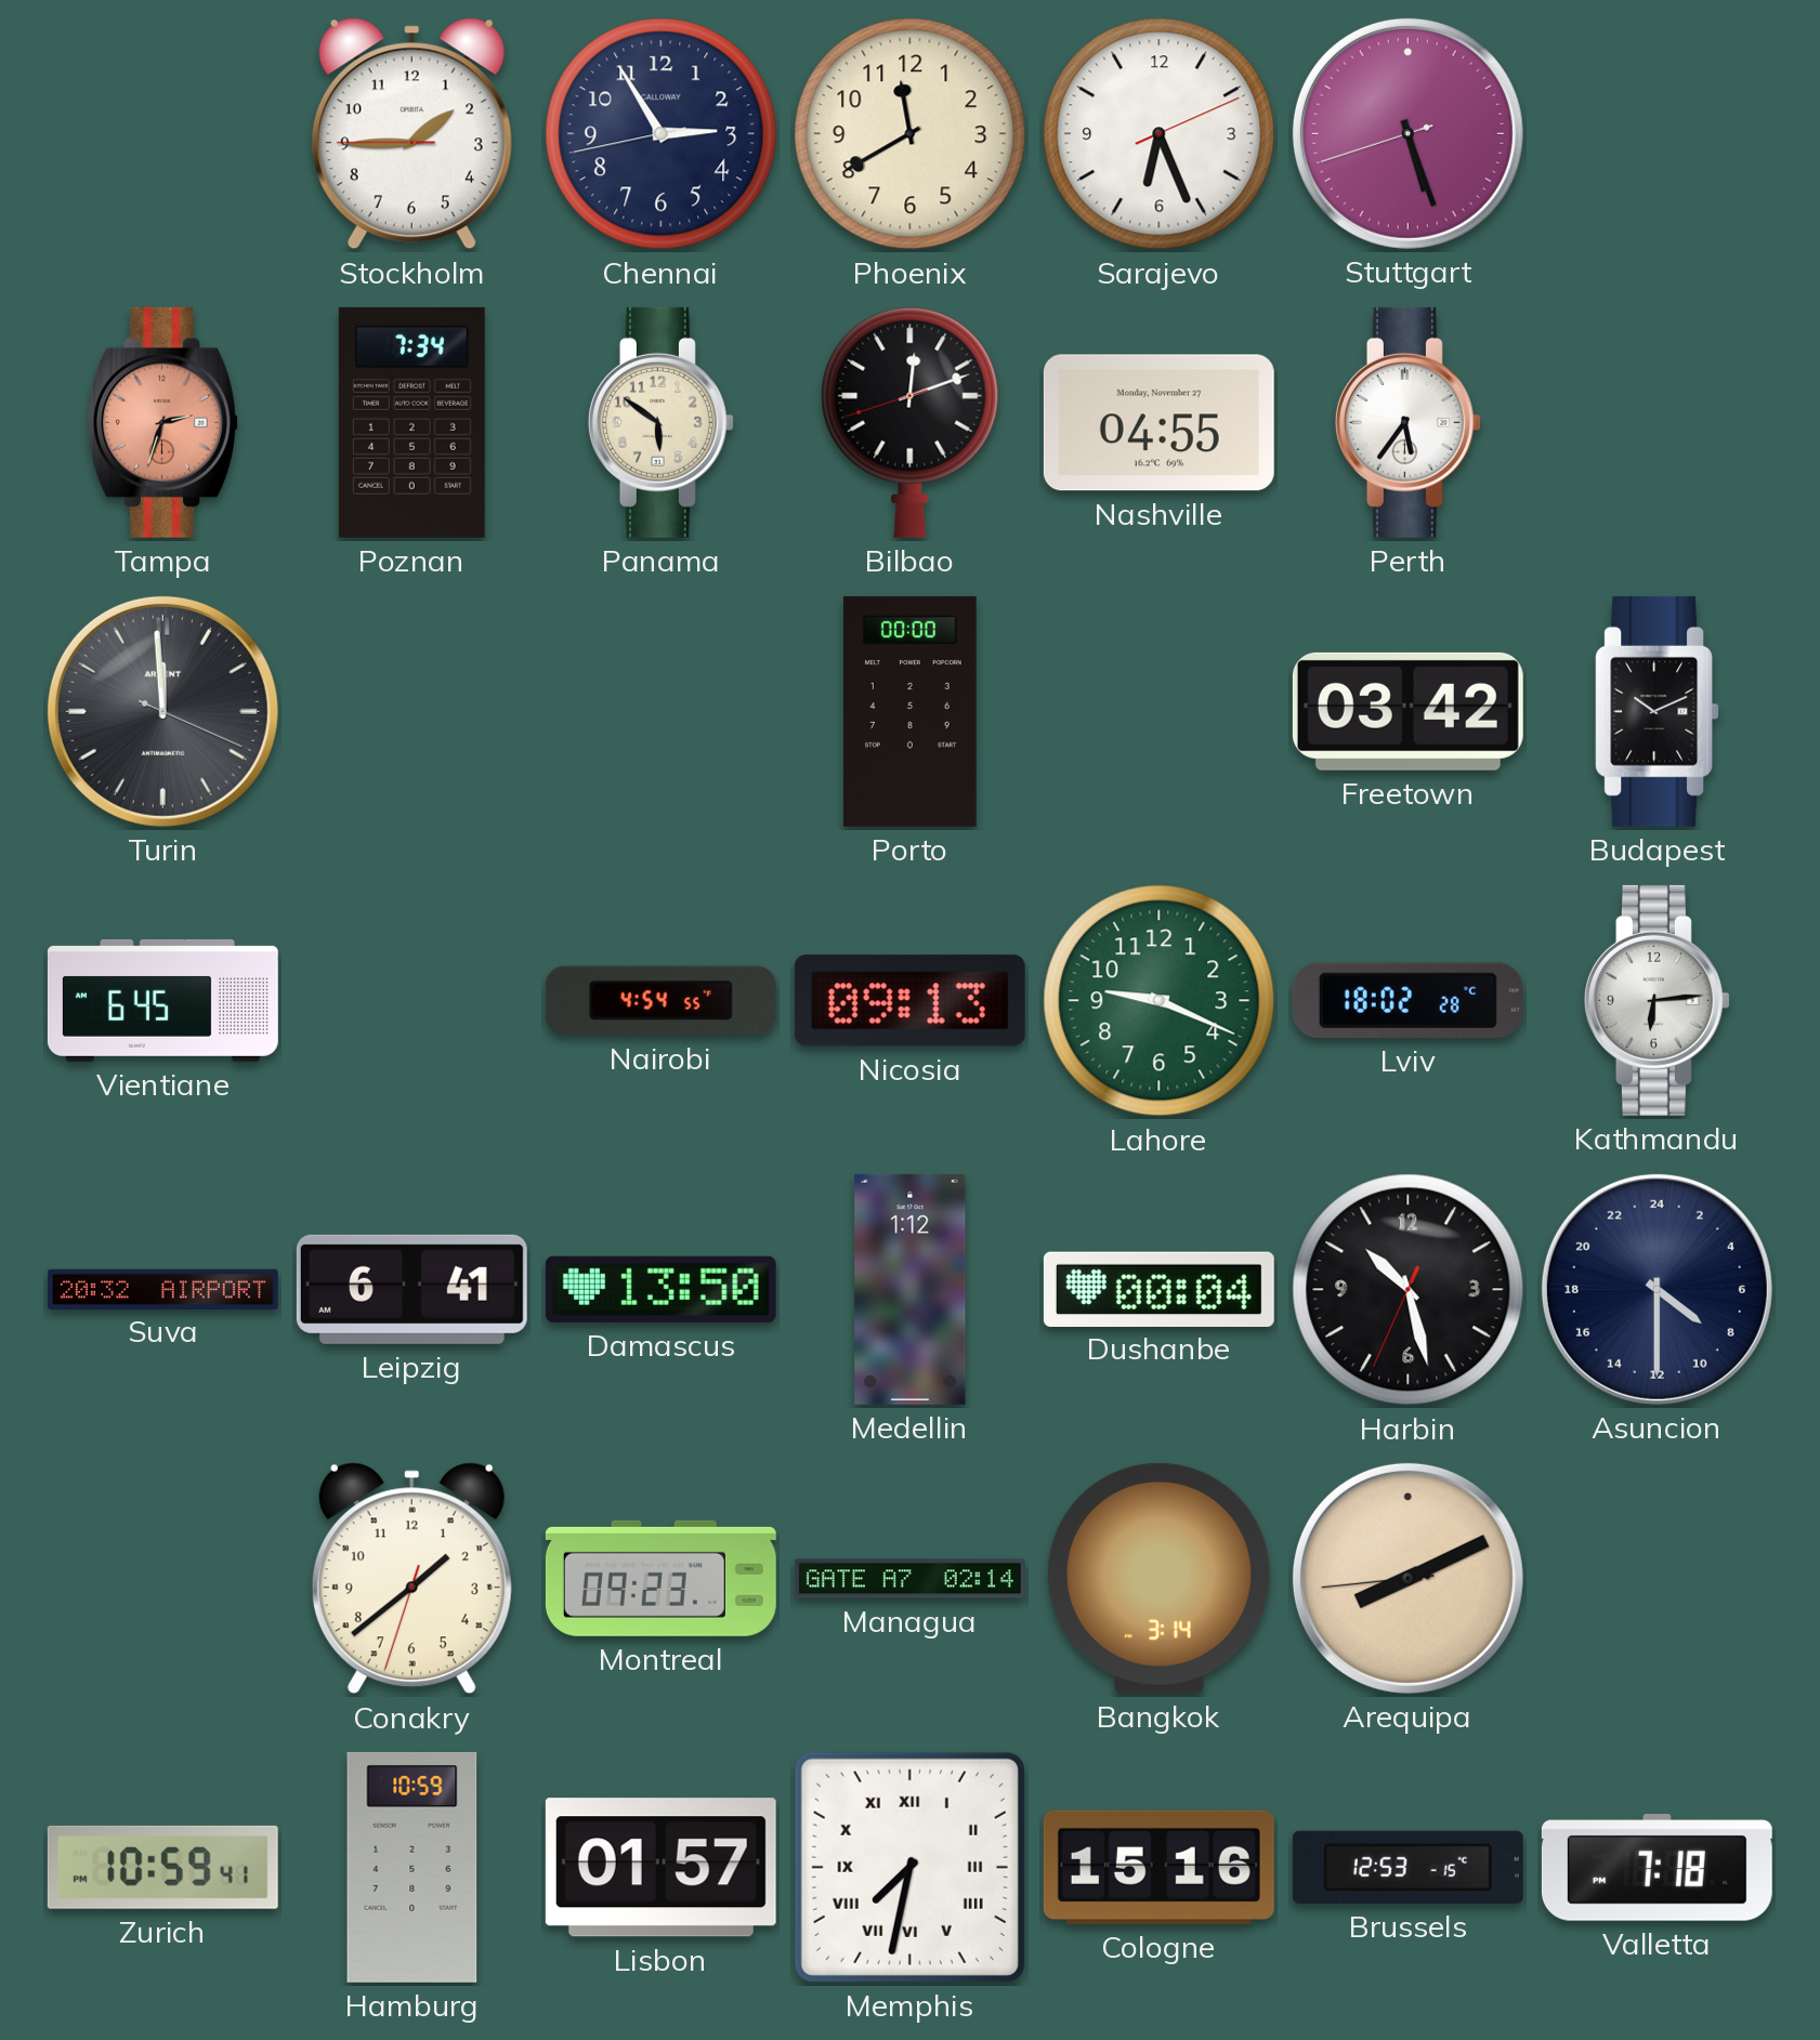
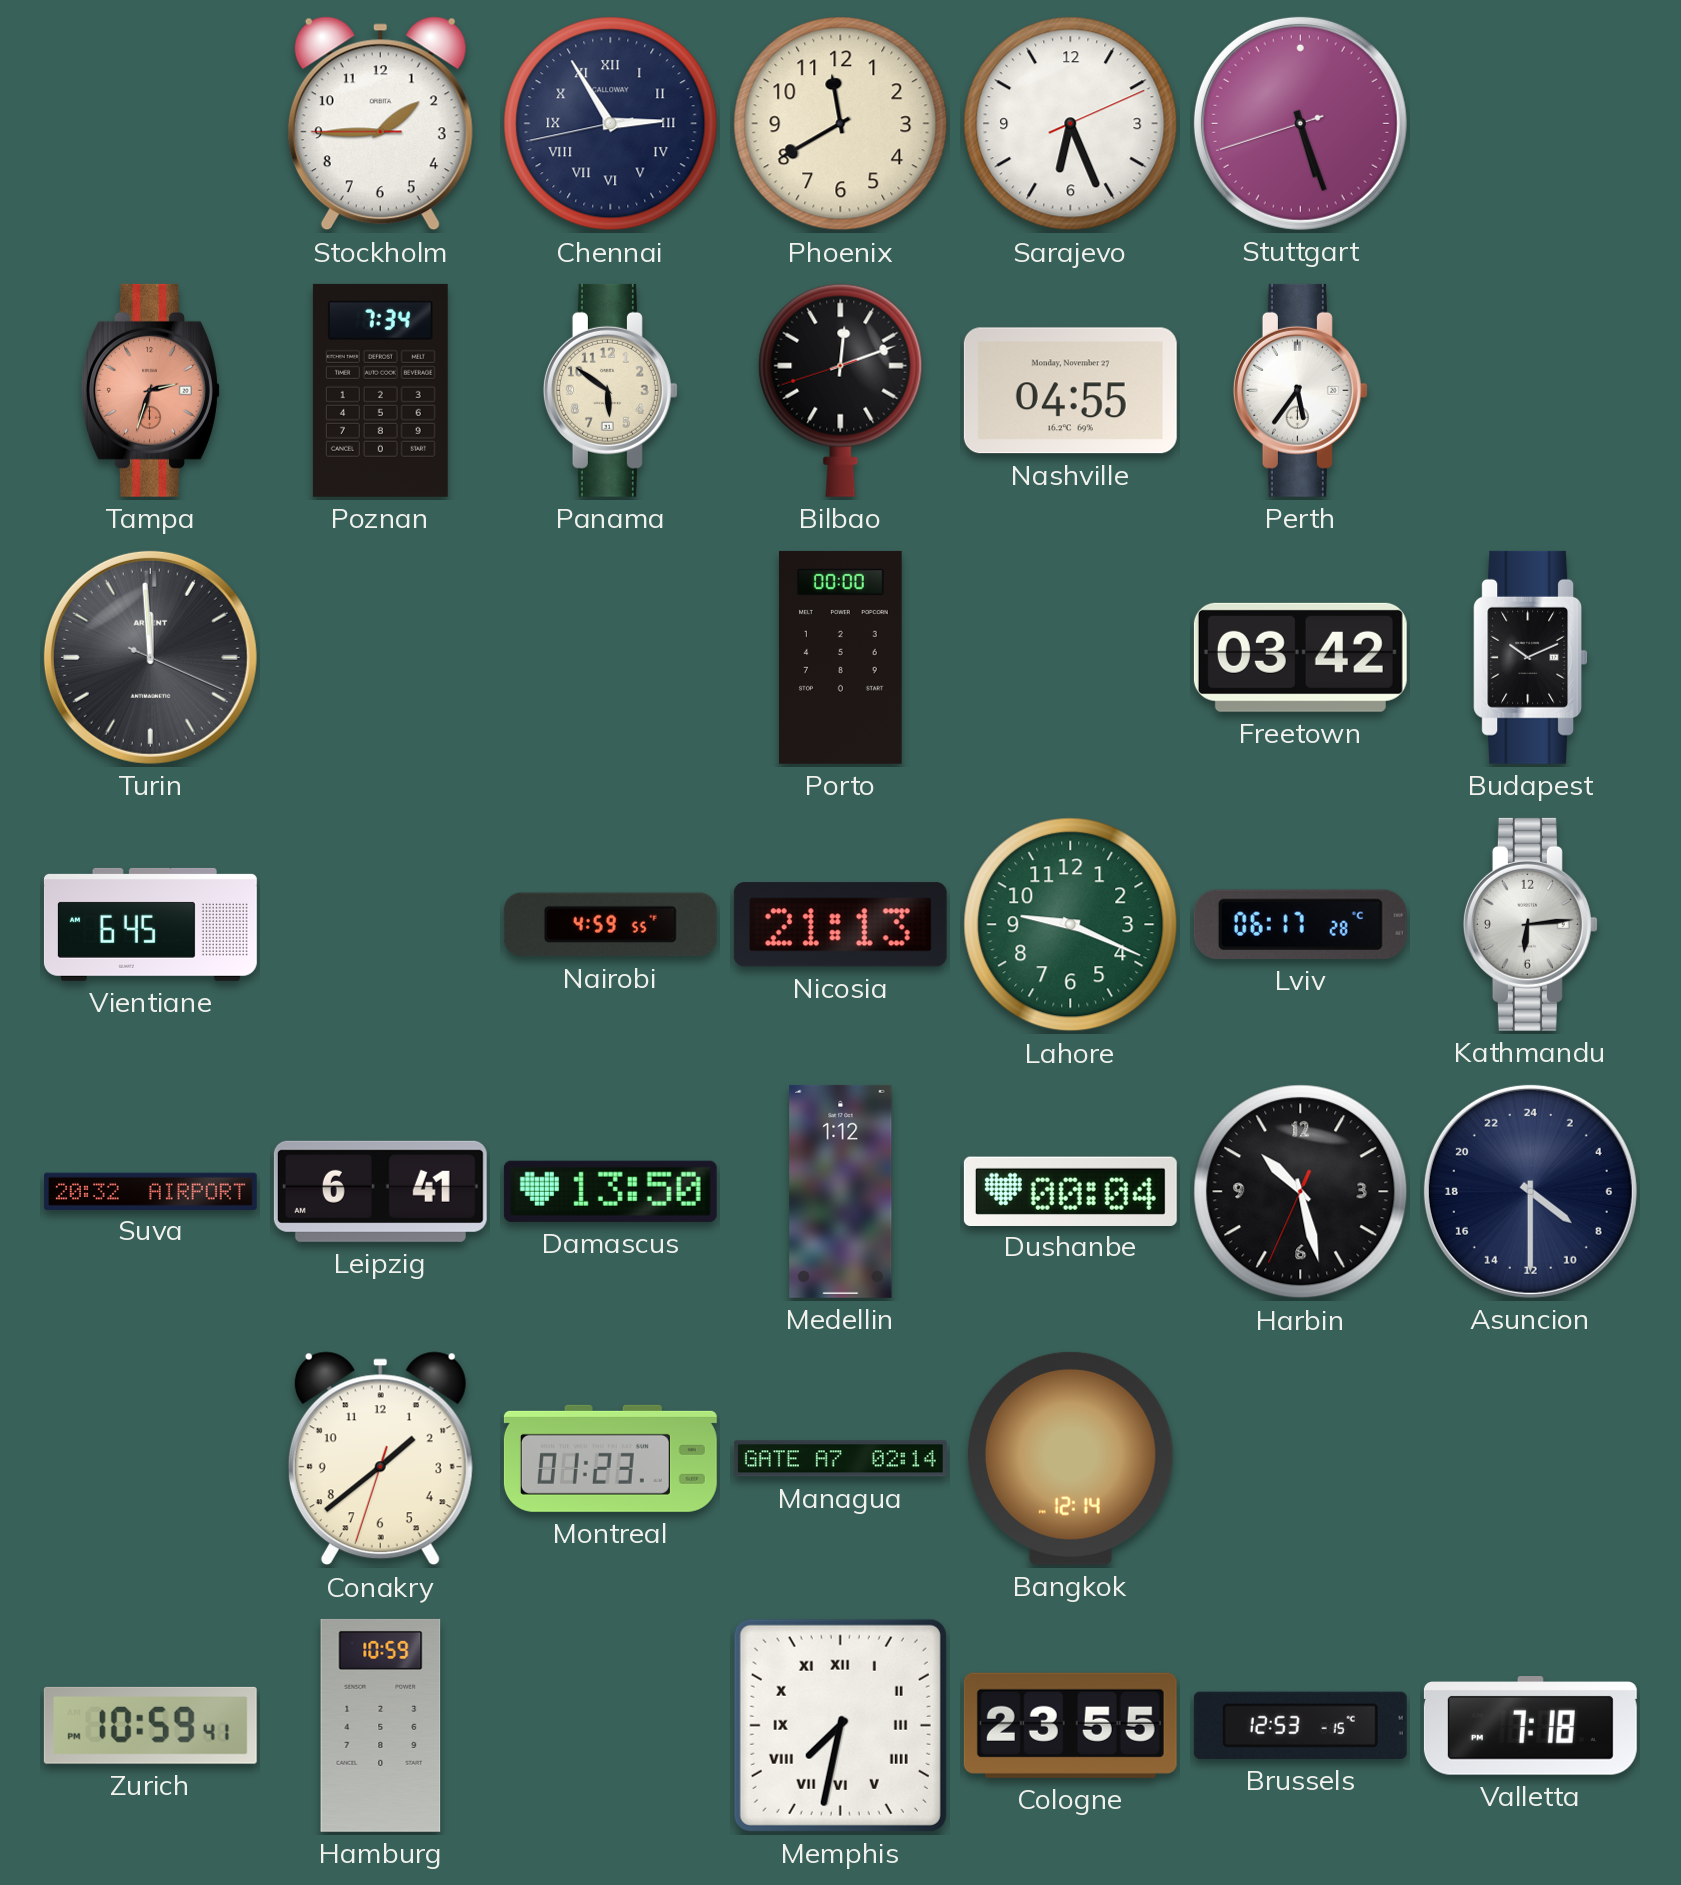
Chennai numerals: Arabic -> Roman
Nairobi: 4:54 -> 4:59
Nicosia: 09:13 -> 21:13
Lviv: 18:02 -> 06:17
Montreal: 09:23 -> 01:23
Bangkok: 3:14 -> 12:14
Arequipa: 8:10 -> none
Lisbon: 01:57 -> none
Cologne: 15:16 -> 23:55
